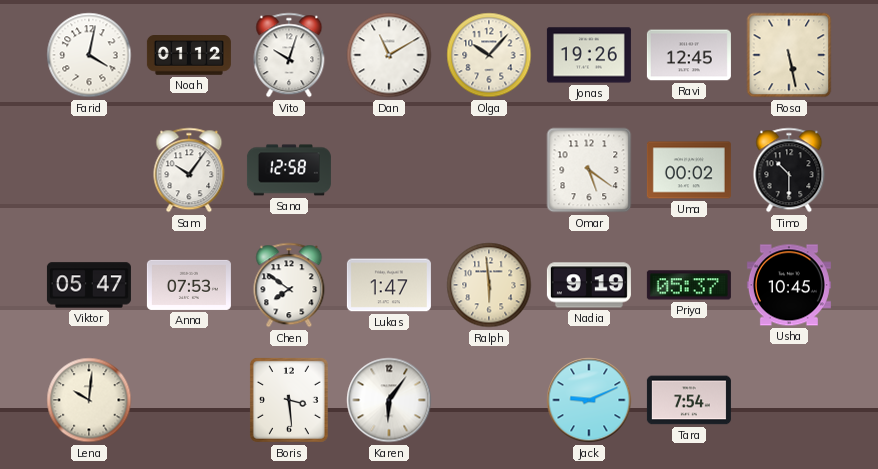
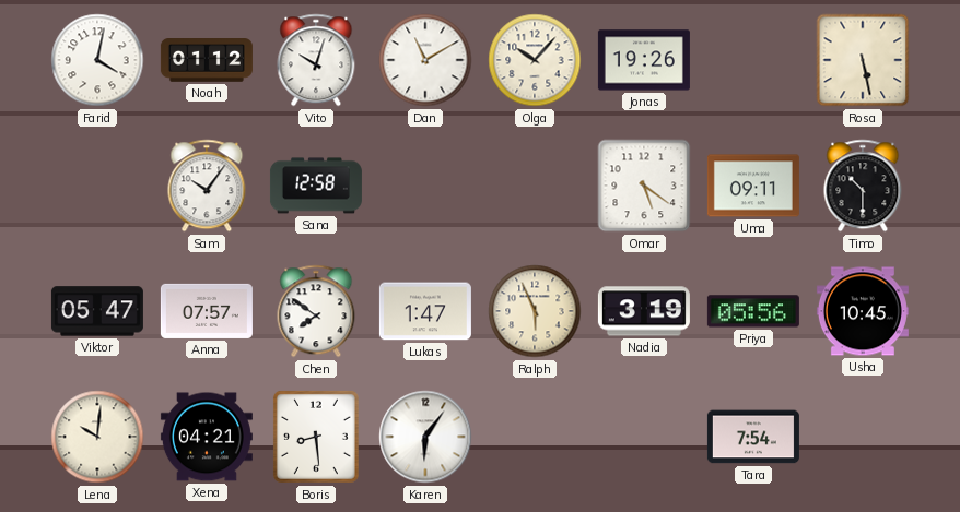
Ravi: 12:45 -> none
Uma: 00:02 -> 09:11
Anna: 07:53 -> 07:57
Ralph: 5:59 -> 5:56
Nadia: 9:19 -> 3:19
Priya: 05:37 -> 05:56
Xena: none -> 04:21
Boris: 3:29 -> 8:29
Jack: 9:11 -> none
